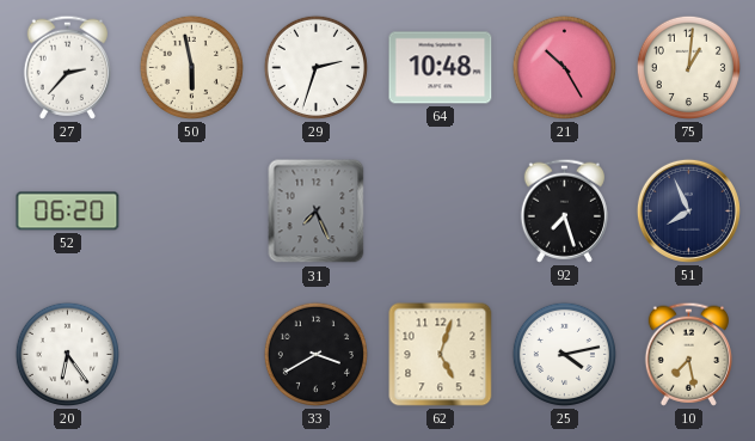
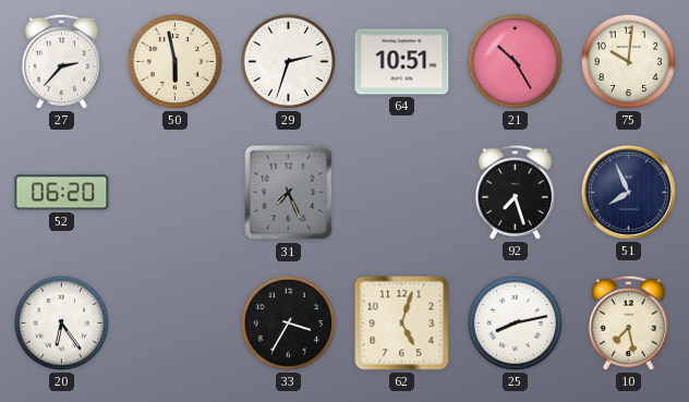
64: 10:48 -> 10:51
75: 1:01 -> 10:01
33: 3:40 -> 3:35
25: 4:13 -> 8:13
